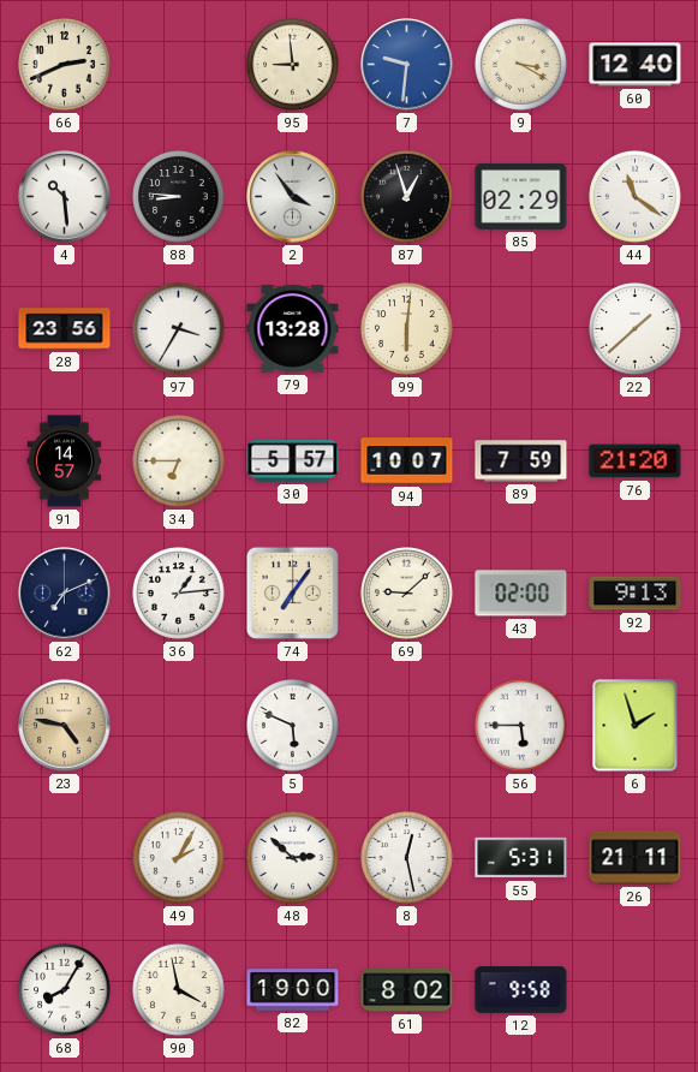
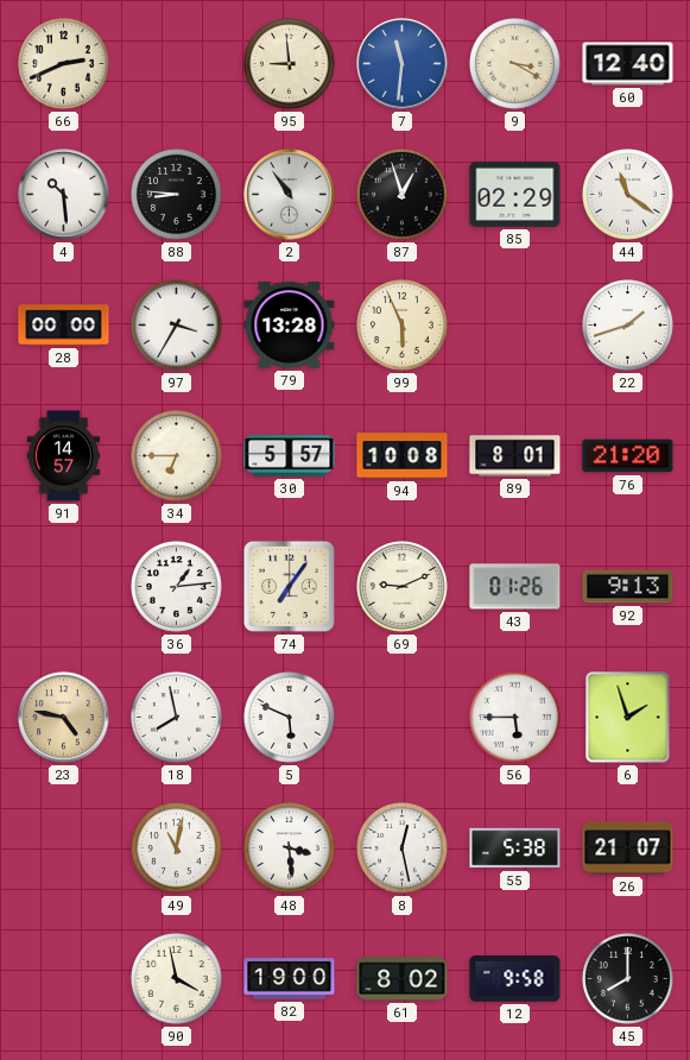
7: 9:31 -> 11:31
2: 3:54 -> 10:54
28: 23:56 -> 00:00
99: 6:01 -> 5:56
22: 1:38 -> 1:42
94: 10:07 -> 10:08
89: 7:59 -> 8:01
62: 7:11 -> none
69: 9:08 -> 9:11
43: 02:00 -> 01:26
18: none -> 7:58
49: 2:05 -> 11:02
48: 2:52 -> 3:29
55: 5:31 -> 5:38
26: 21:11 -> 21:07
68: 8:05 -> none
45: none -> 8:00
